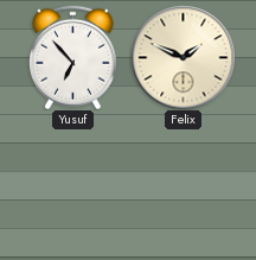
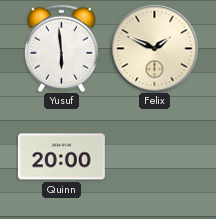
Yusuf: 6:53 -> 5:59
Quinn: none -> 20:00
